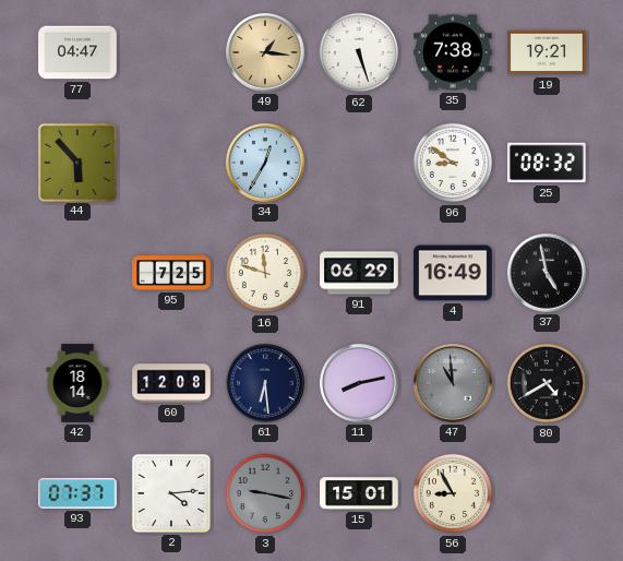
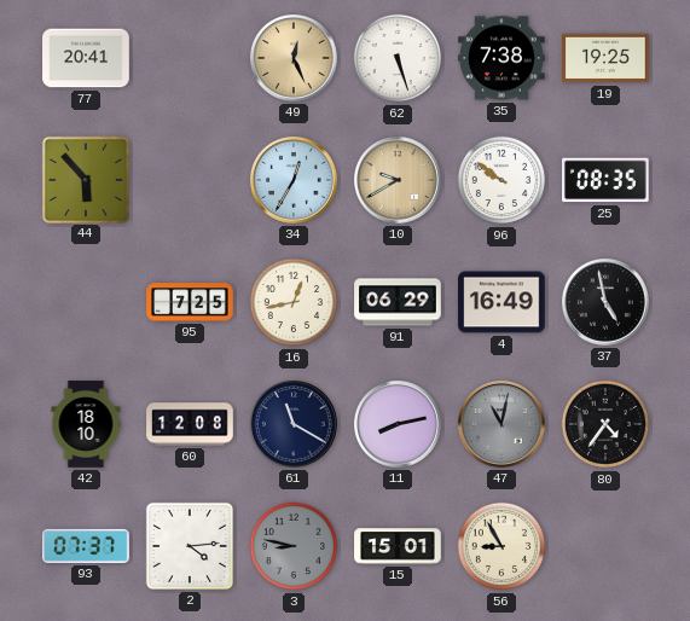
77: 04:47 -> 20:41
49: 1:16 -> 12:26
19: 19:21 -> 19:25
10: none -> 9:40
96: 8:51 -> 9:51
25: 08:32 -> 08:35
16: 11:48 -> 12:43
42: 18:14 -> 18:10
61: 6:29 -> 11:20
47: 10:59 -> 11:02
80: 4:40 -> 4:36
3: 9:17 -> 8:47
